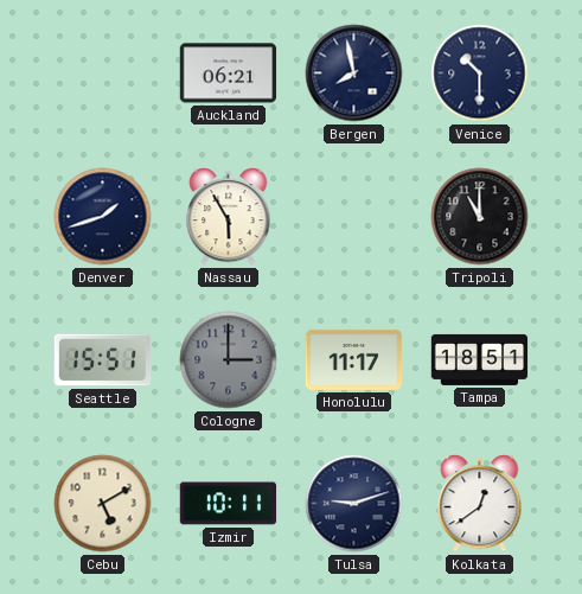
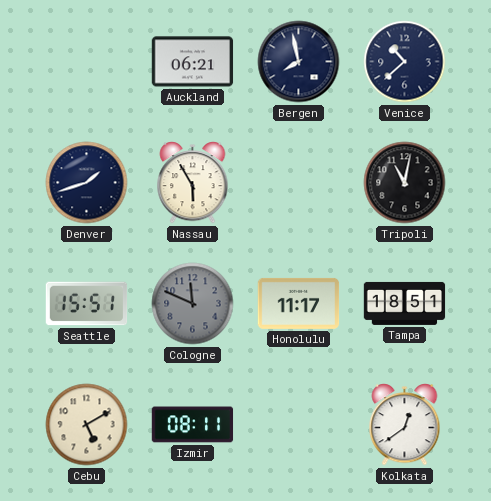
Venice: 10:30 -> 10:38
Tripoli: 11:00 -> 11:02
Cologne: 3:00 -> 11:49
Izmir: 10:11 -> 08:11
Tulsa: 9:12 -> none
